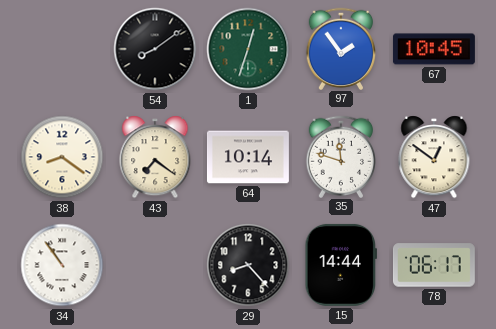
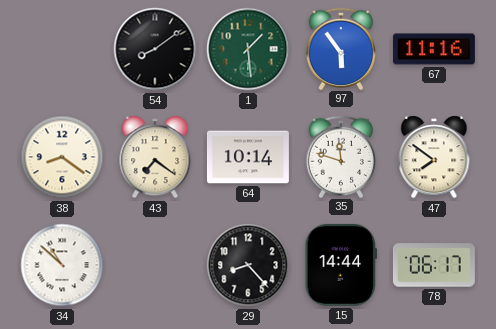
1: 12:33 -> 1:29
97: 1:54 -> 5:54
67: 10:45 -> 11:16
47: 12:51 -> 7:51
34: 10:54 -> 10:52
